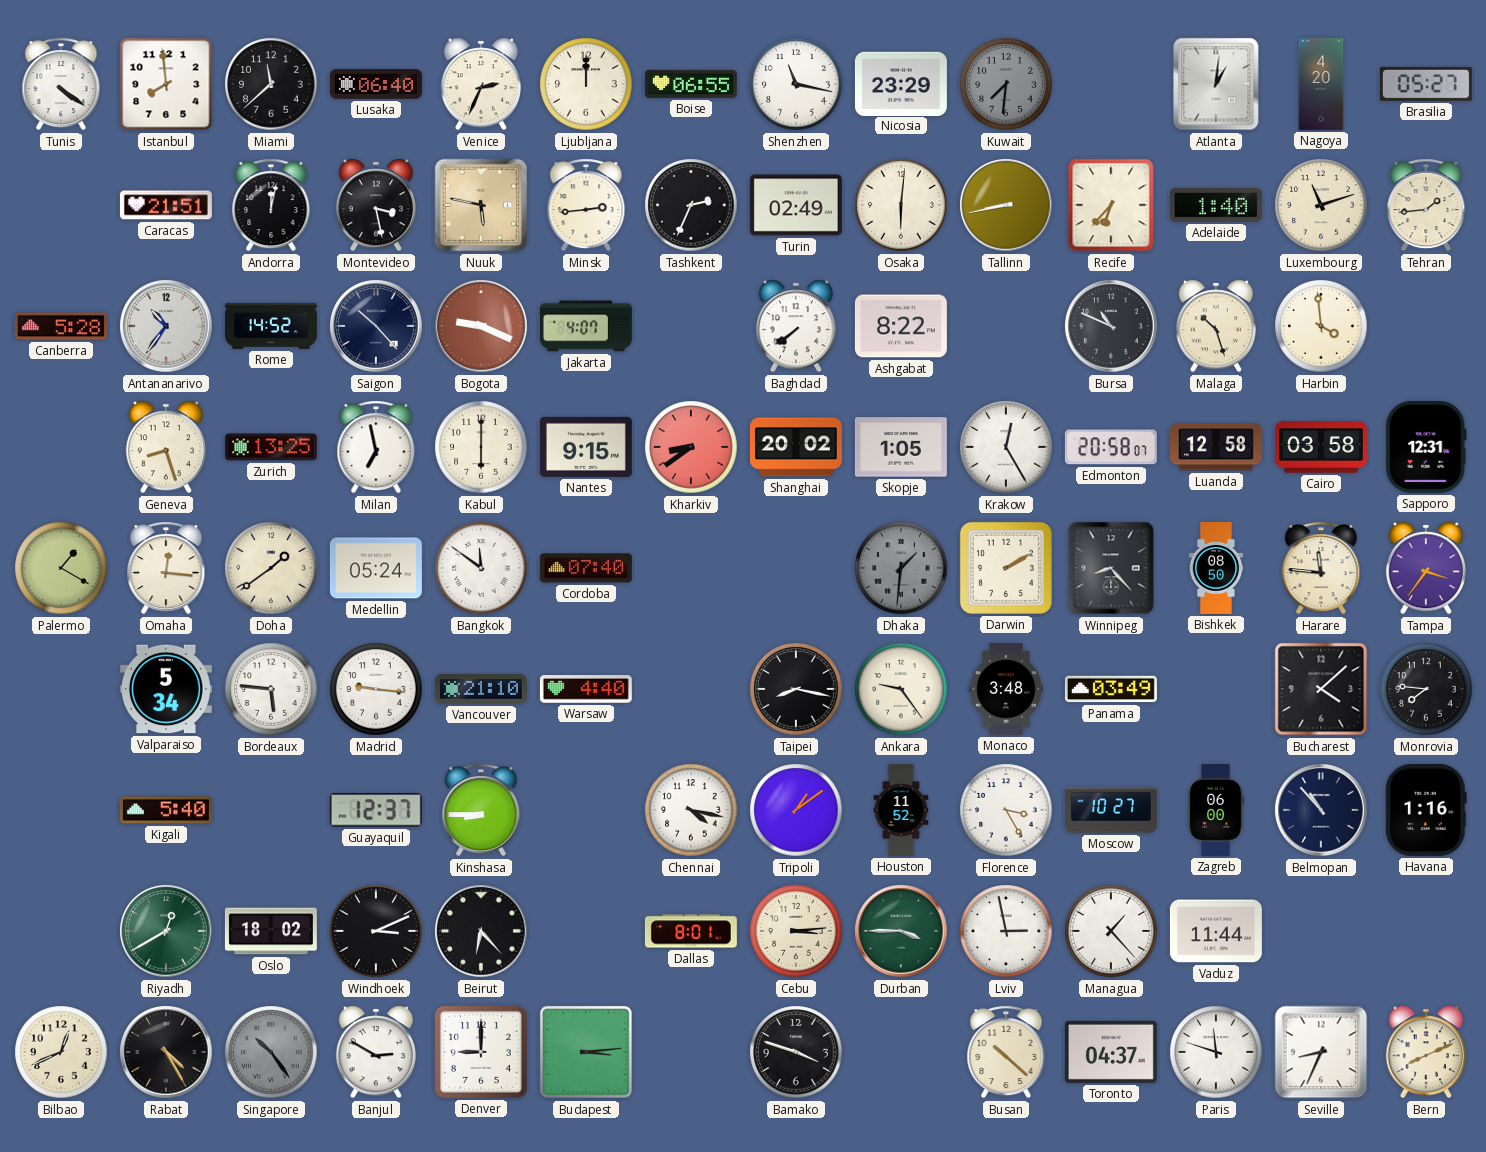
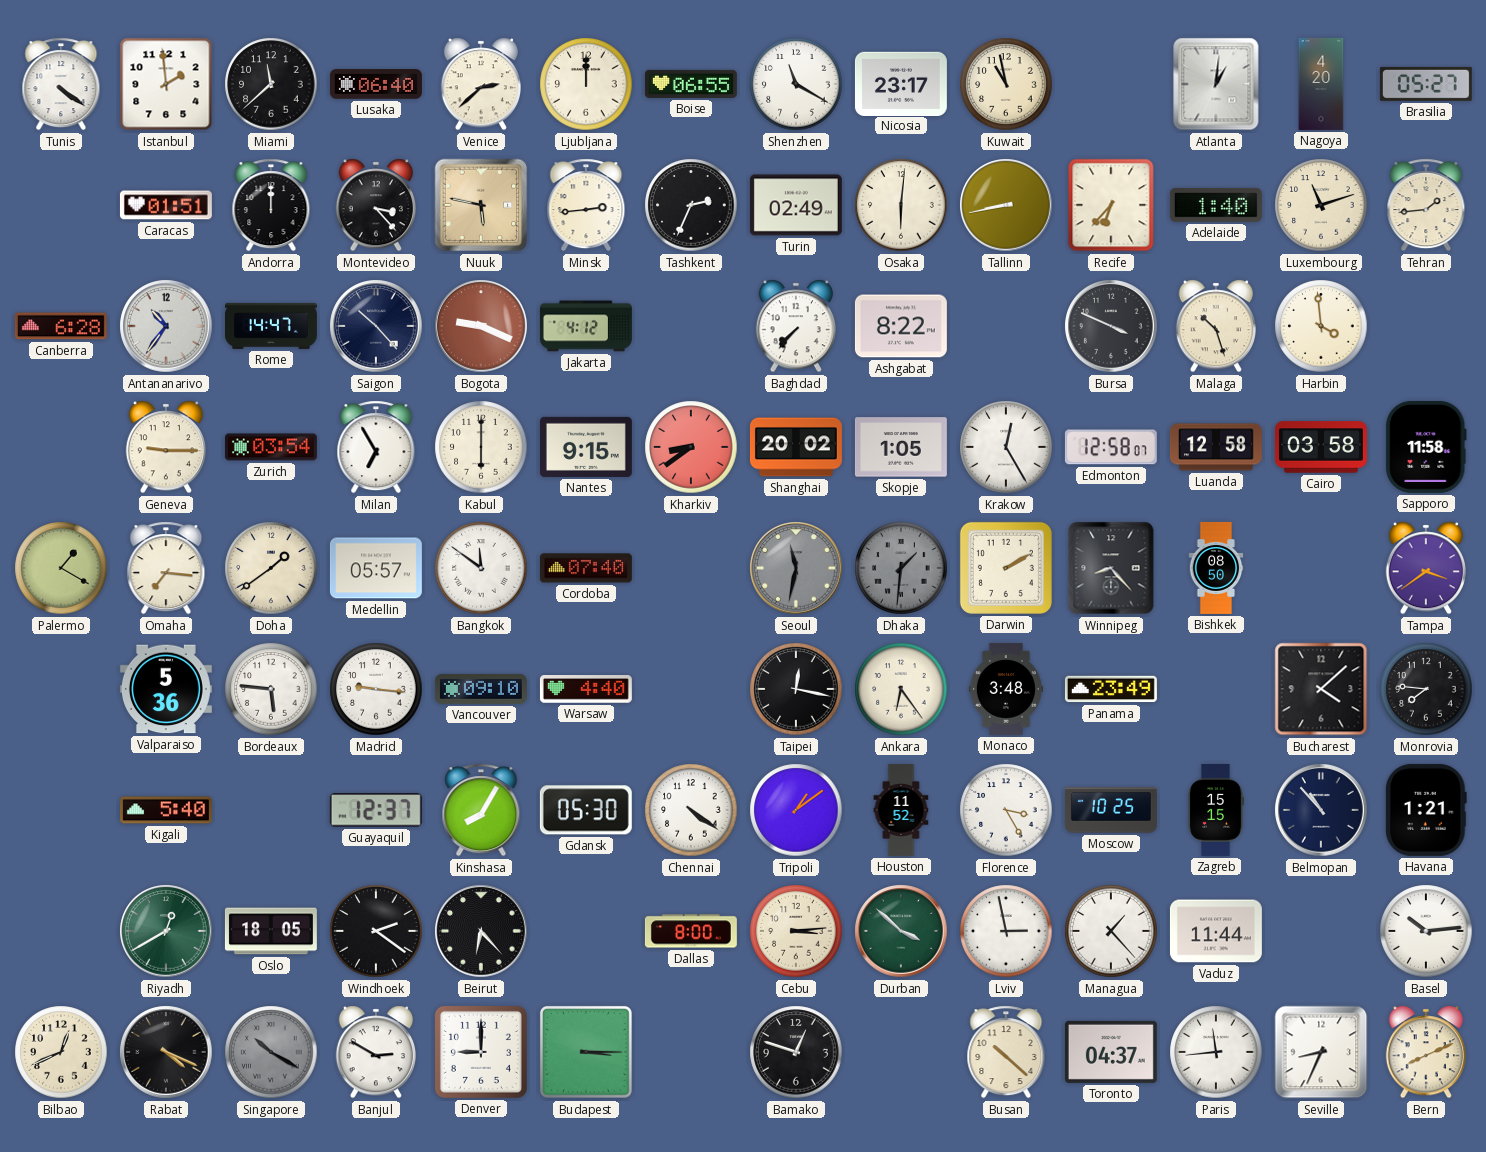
Istanbul: 7:59 -> 1:59
Venice: 2:34 -> 2:38
Shenzhen: 11:17 -> 11:20
Nicosia: 23:29 -> 23:17
Kuwait: 7:31 -> 10:58
Kuwait dial: grey -> cream
Caracas: 21:51 -> 01:51
Andorra: 12:02 -> 12:00
Montevideo: 3:28 -> 3:23
Canberra: 5:28 -> 6:28
Rome: 14:52 -> 14:47
Jakarta: 4:07 -> 4:12
Baghdad: 7:39 -> 7:37
Bursa: 10:49 -> 3:49
Geneva: 8:27 -> 9:15
Zurich: 13:25 -> 03:54
Milan: 6:58 -> 6:55
Edmonton: 20:58 -> 12:58
Sapporo: 12:31 -> 11:58
Omaha: 12:16 -> 7:16
Medellin: 05:24 -> 05:57
Seoul: none -> 11:32
Harare: 11:46 -> none
Tampa: 3:36 -> 3:39
Valparaiso: 5:34 -> 5:36
Vancouver: 21:10 -> 09:10
Taipei: 8:17 -> 12:17
Ankara: 9:24 -> 6:24
Panama: 03:49 -> 23:49
Kinshasa: 8:45 -> 8:05
Gdansk: none -> 05:30
Chennai: 4:17 -> 4:21
Moscow: 10:27 -> 10:25
Zagreb: 06:00 -> 15:15
Havana: 1:16 -> 1:21
Oslo: 18:02 -> 18:05
Windhoek: 3:11 -> 2:21
Dallas: 8:01 -> 8:00
Durban: 3:45 -> 3:52
Basel: none -> 10:14
Rabat: 4:25 -> 4:19
Singapore: 10:24 -> 10:20
Budapest: 3:14 -> 3:15
Bamako: 3:48 -> 12:48
Paris: 11:48 -> 11:44
